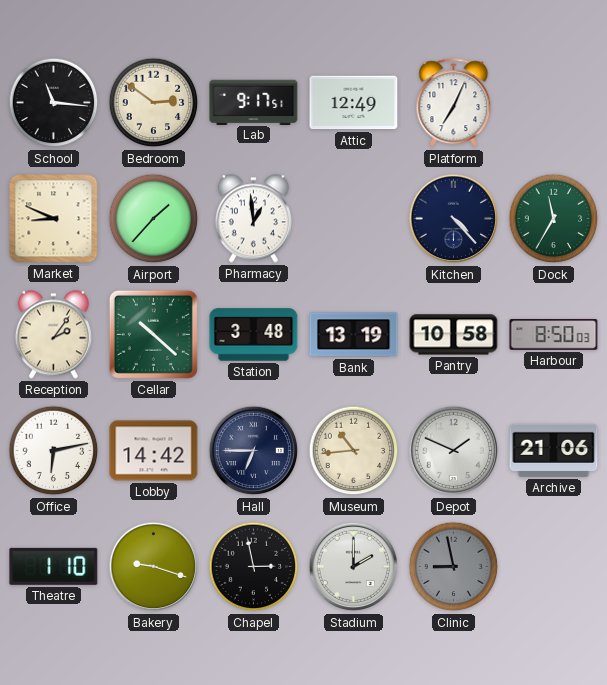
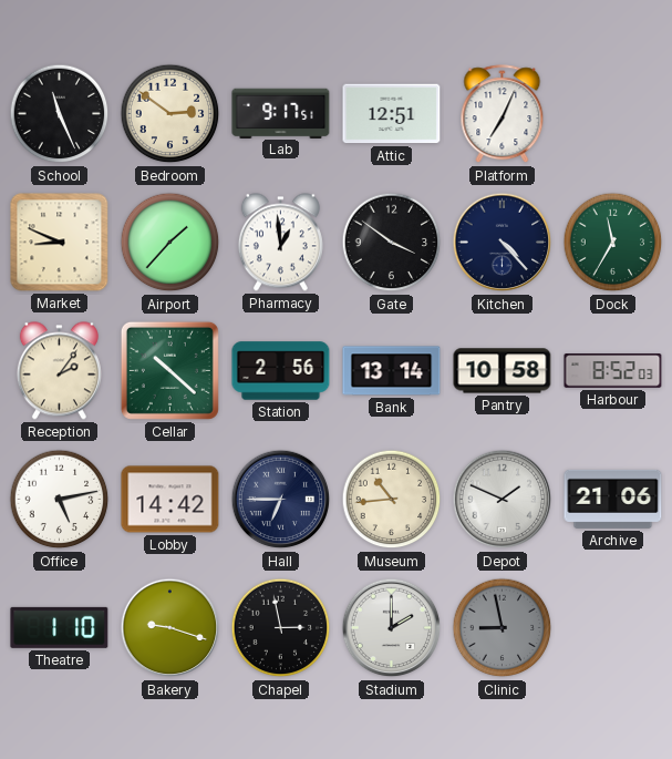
School: 11:16 -> 11:26
Attic: 12:49 -> 12:51
Gate: none -> 3:51
Station: 3:48 -> 2:56
Bank: 13:19 -> 13:14
Harbour: 8:50 -> 8:52
Office: 6:13 -> 5:13
